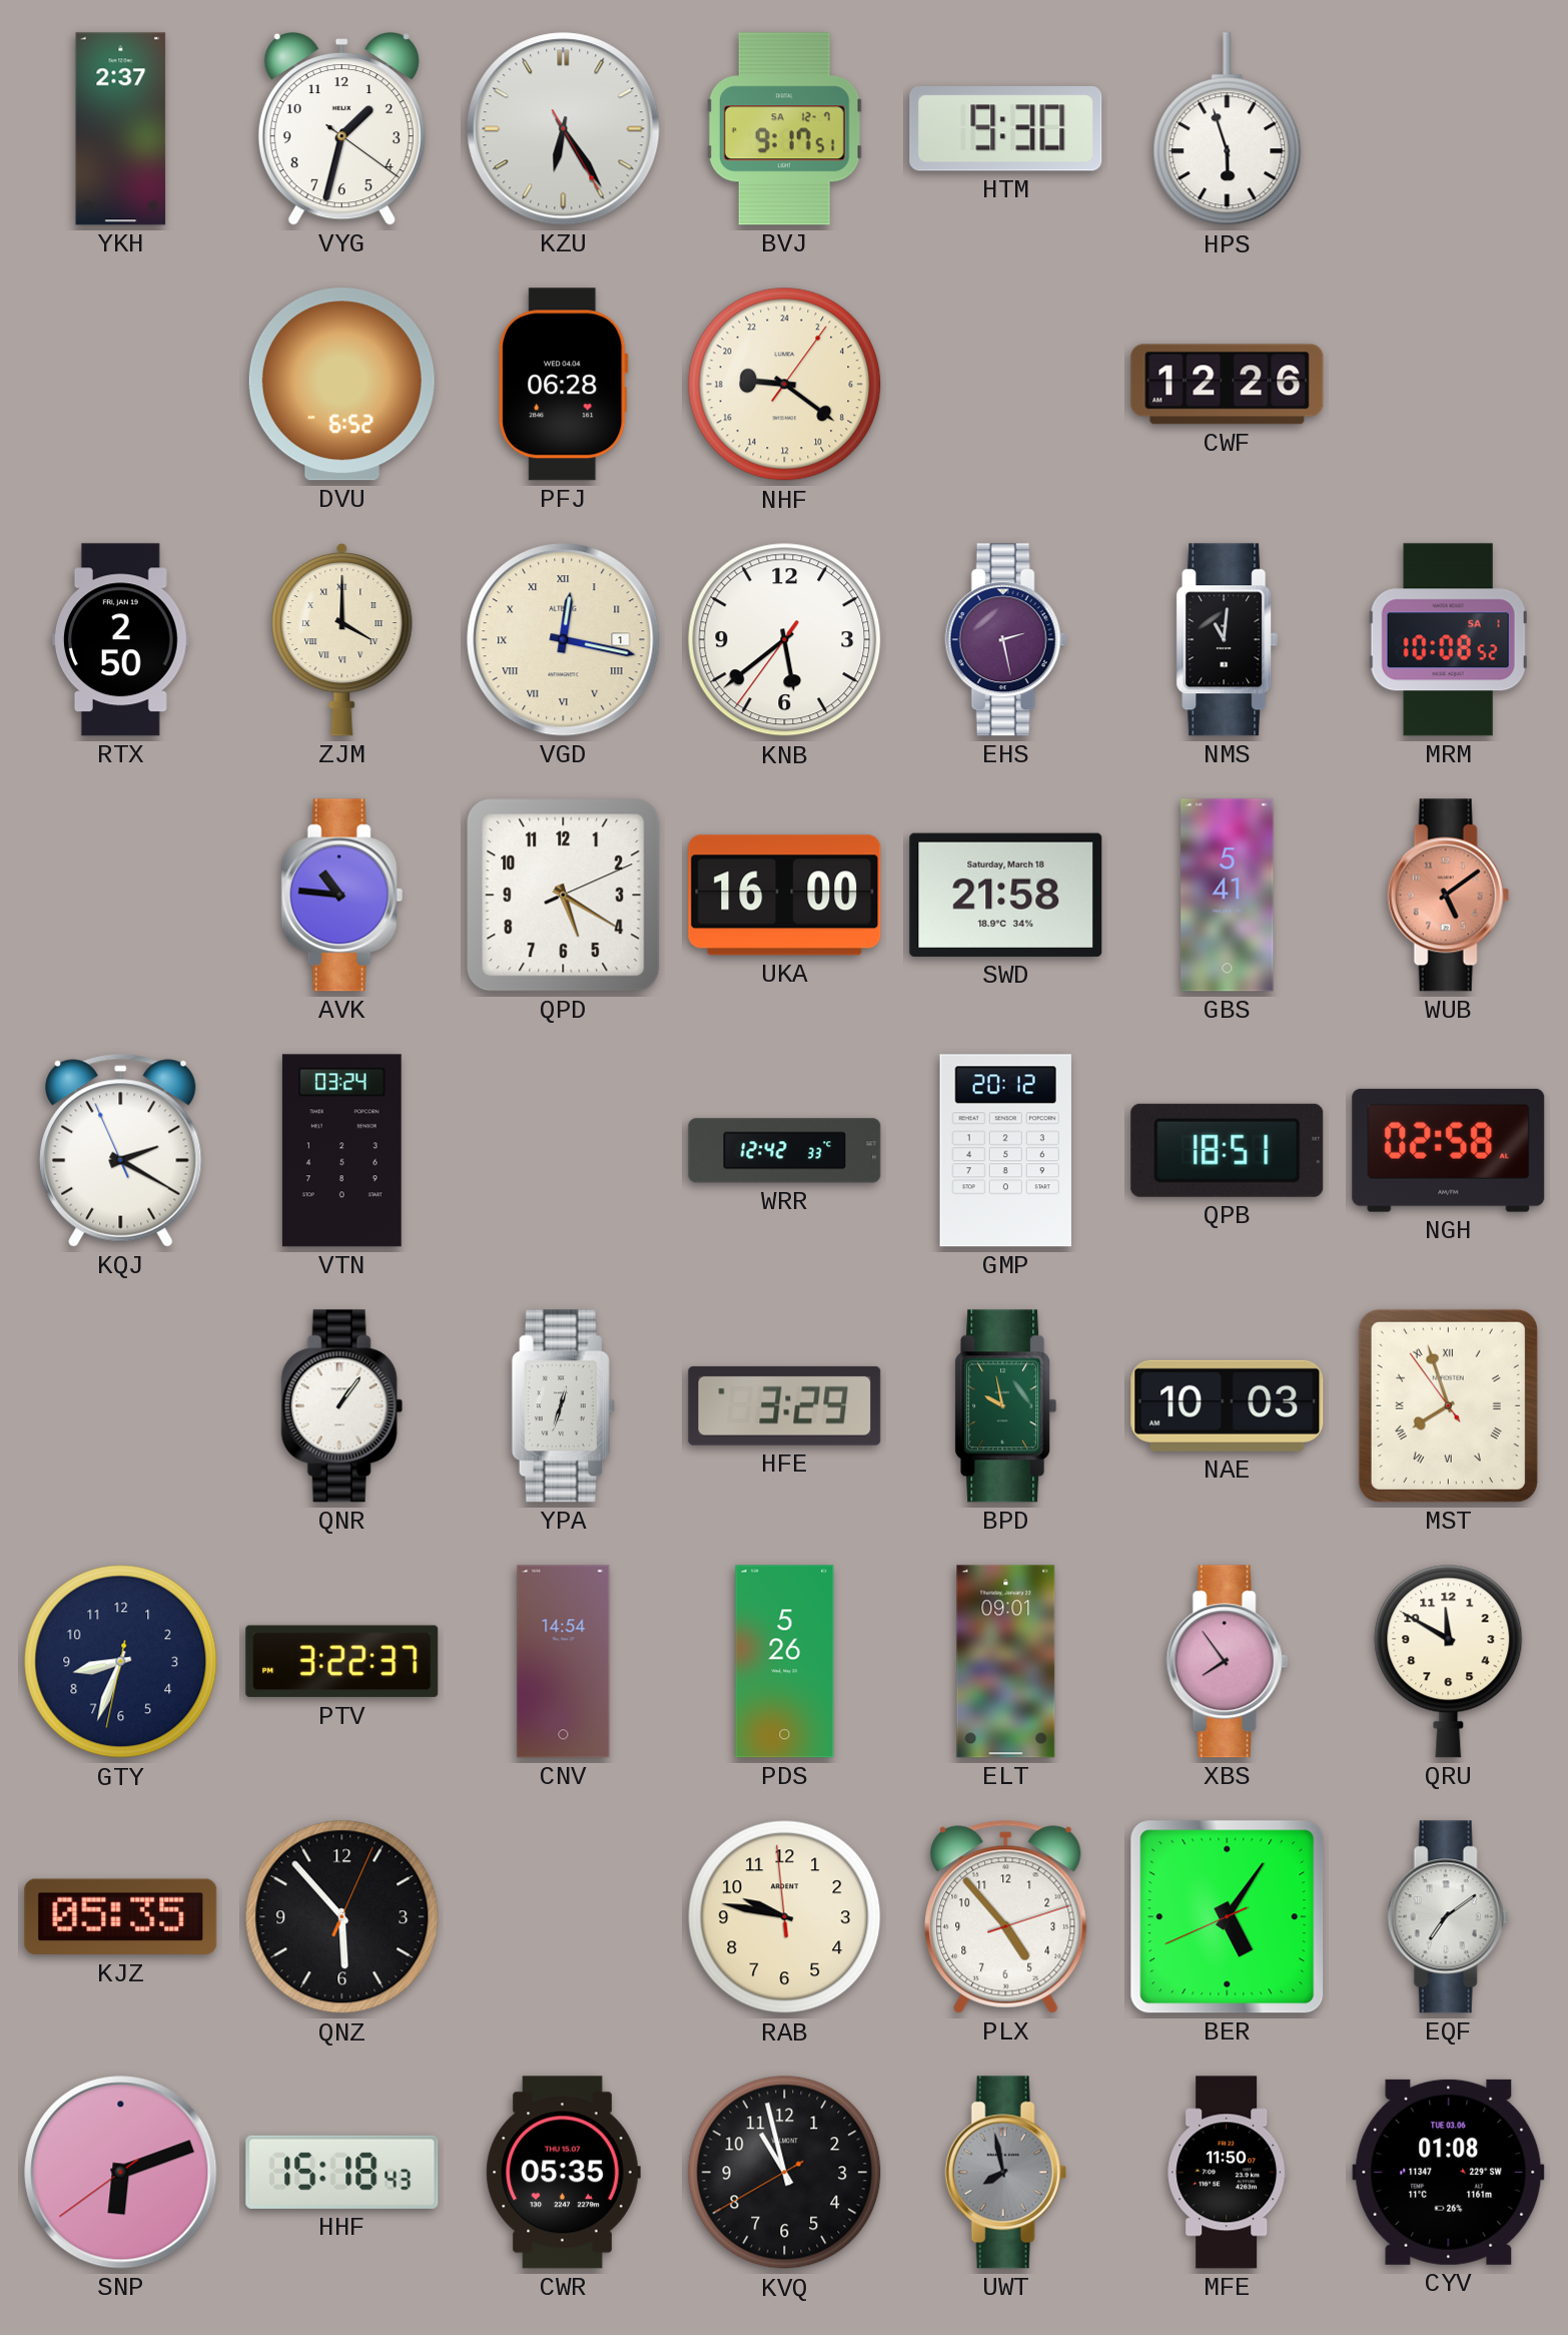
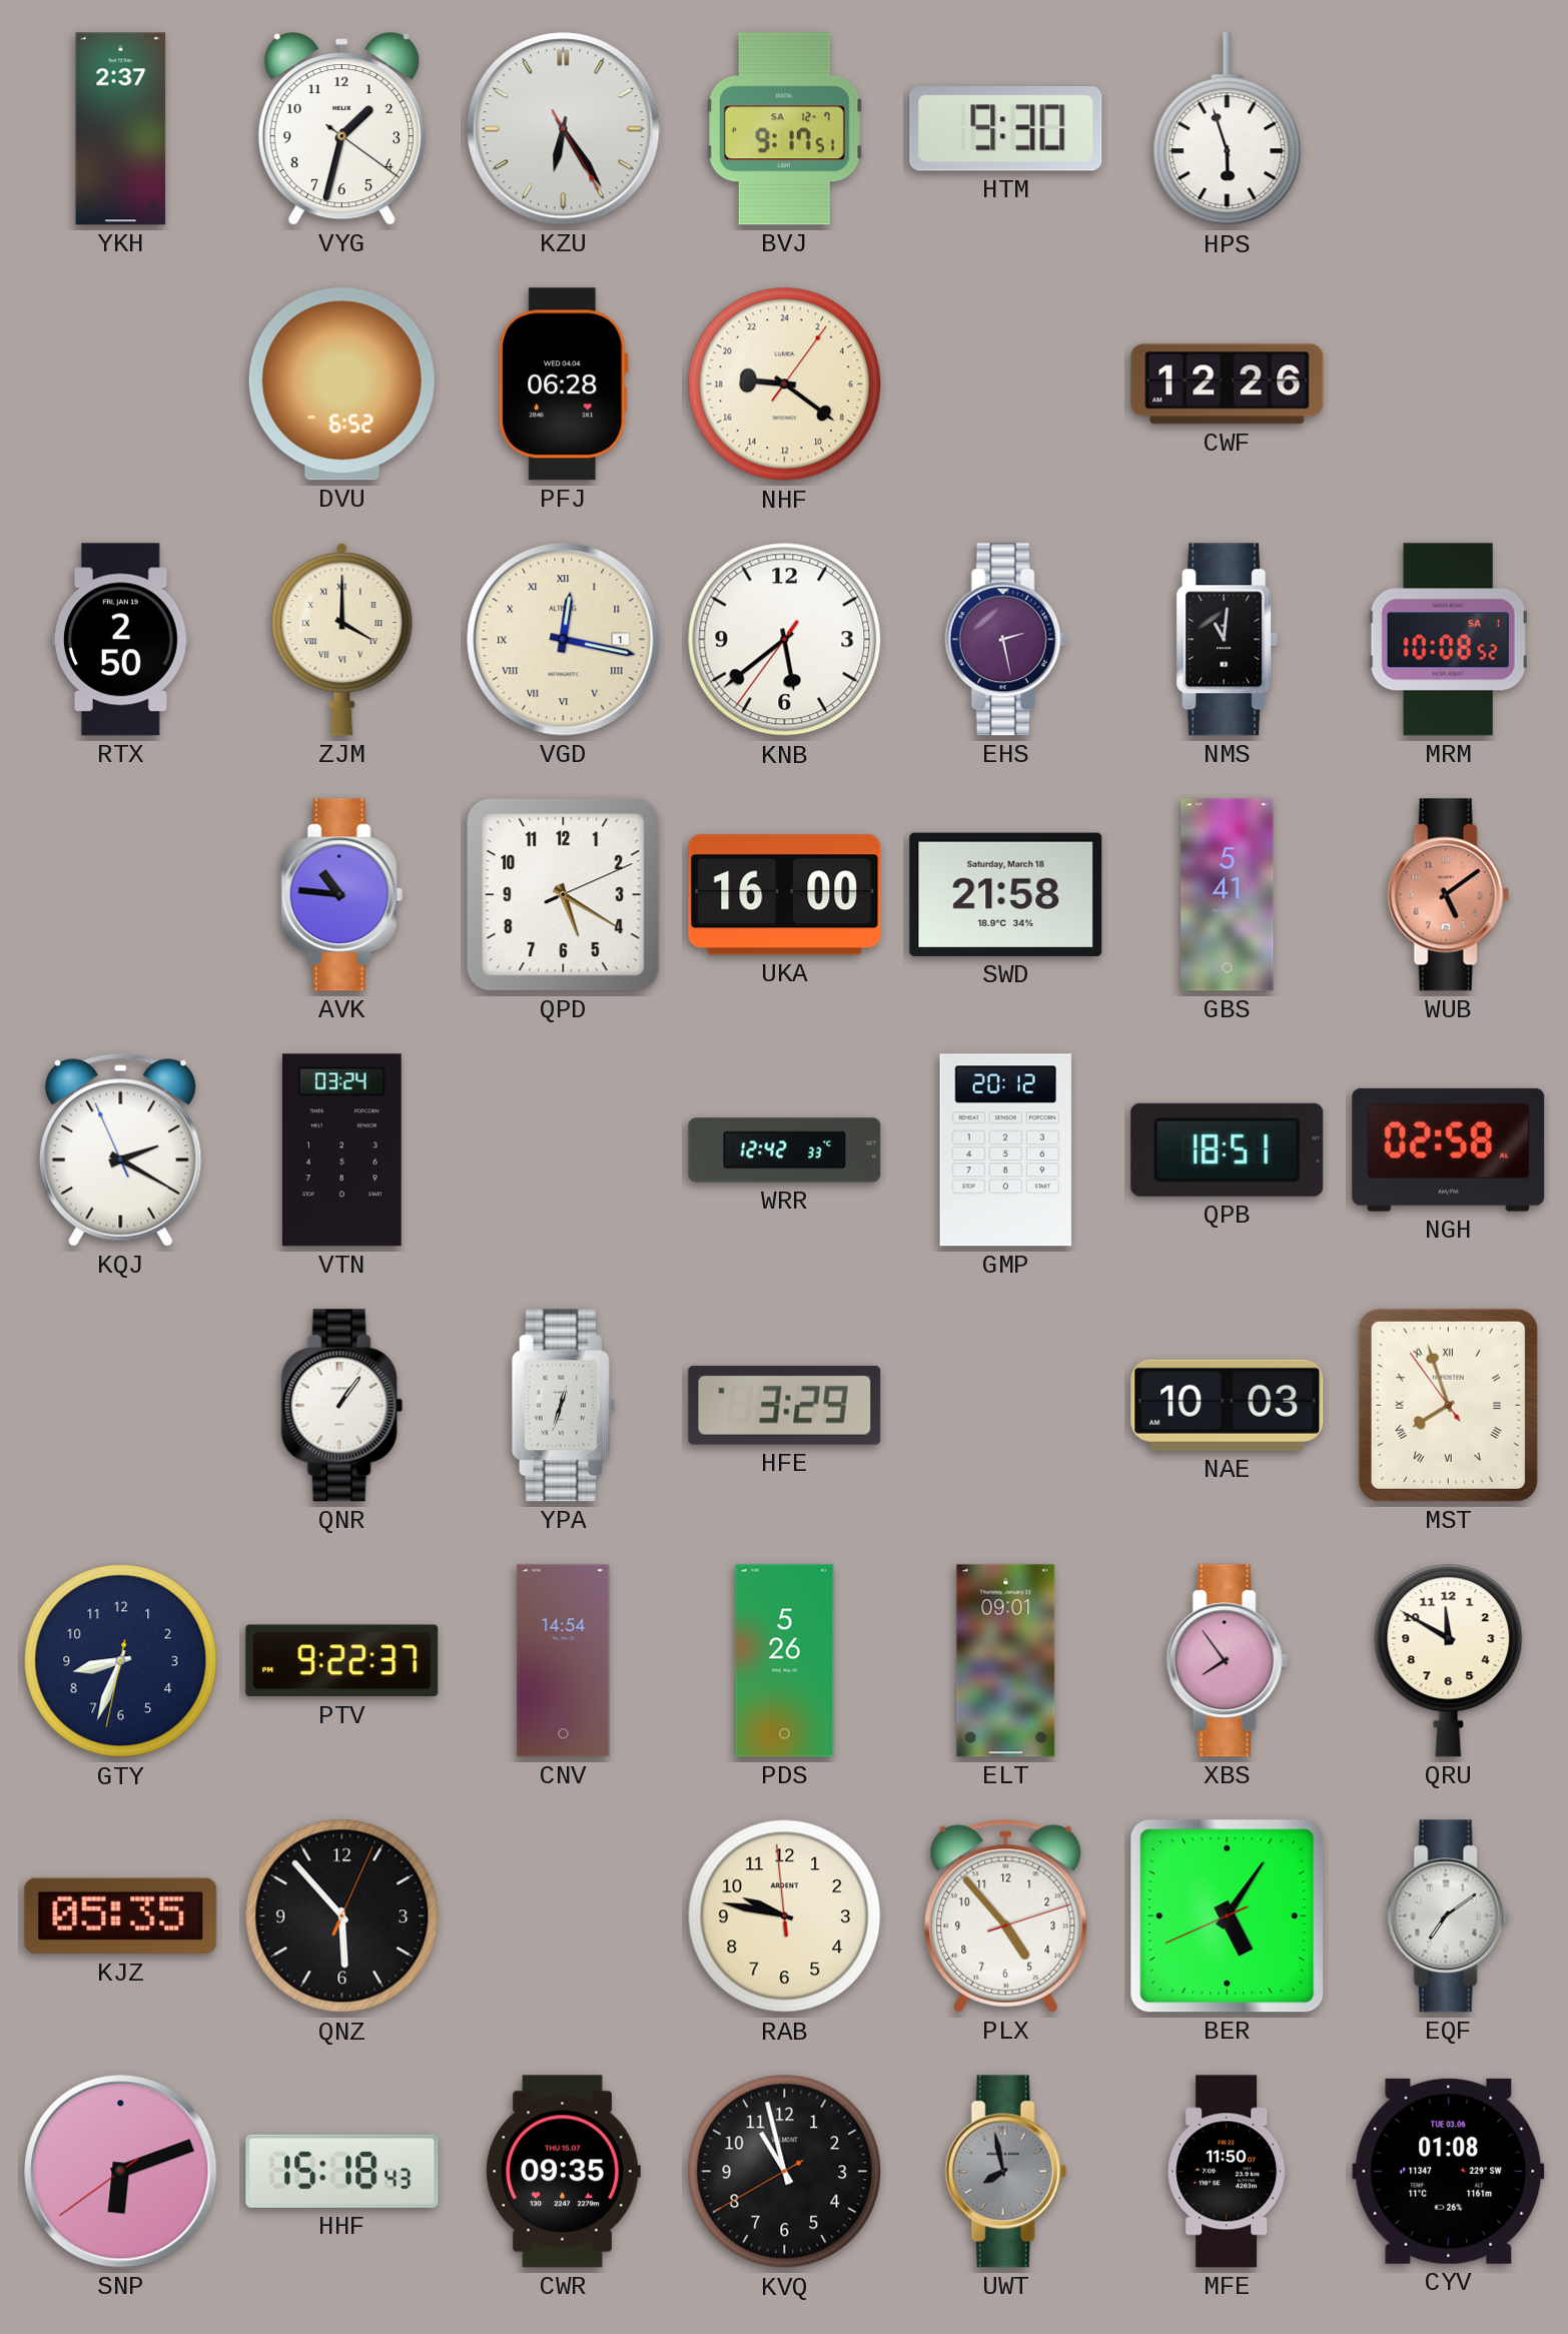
BPD: 9:58 -> none
PTV: 3:22 -> 9:22
CWR: 05:35 -> 09:35
